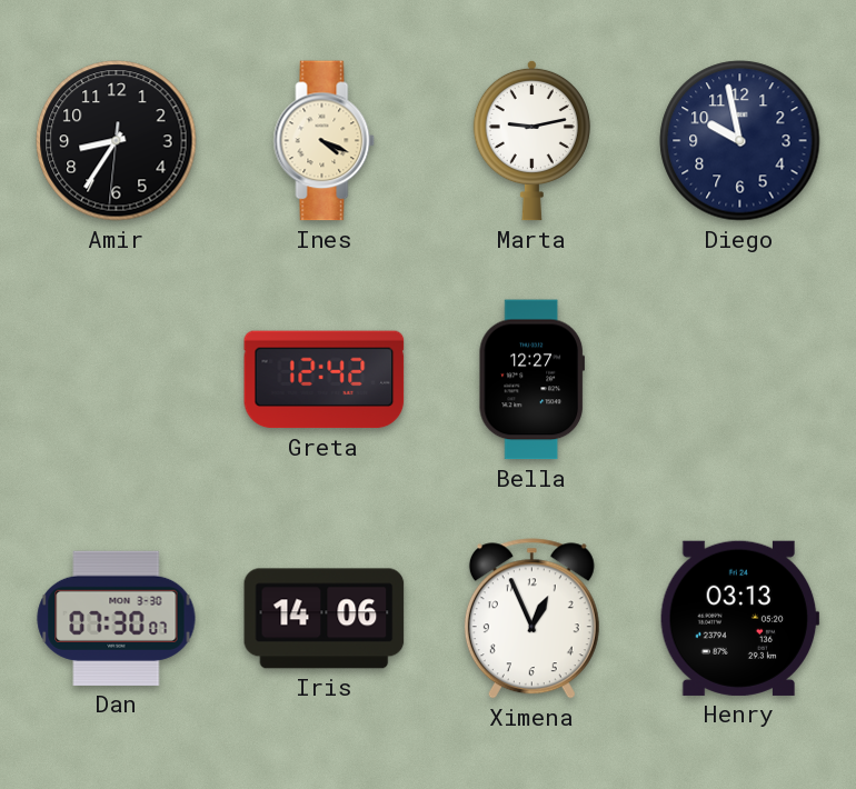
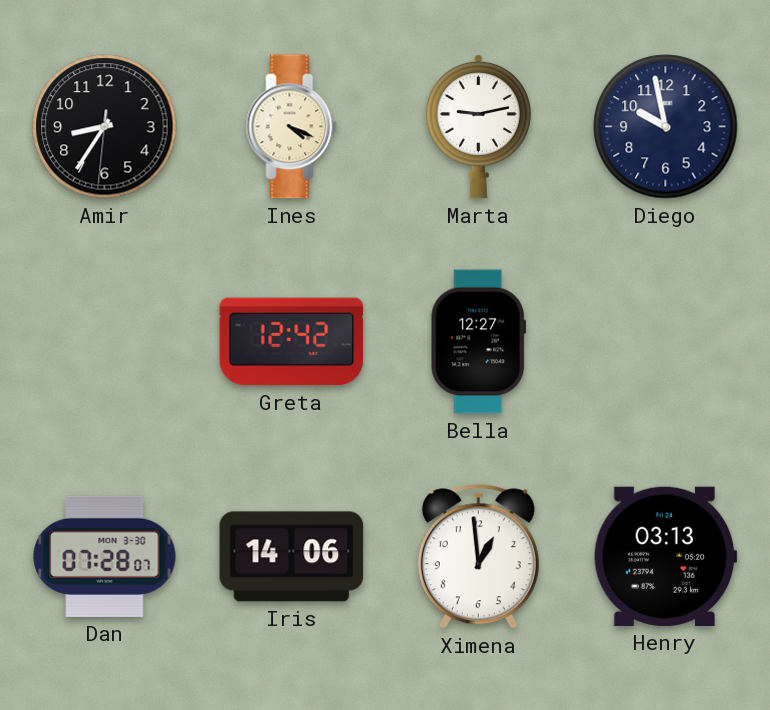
Dan: 07:30 -> 07:28
Ximena: 12:56 -> 12:59
